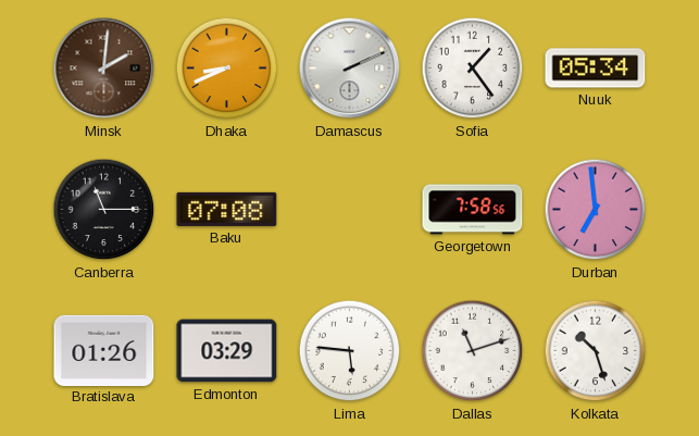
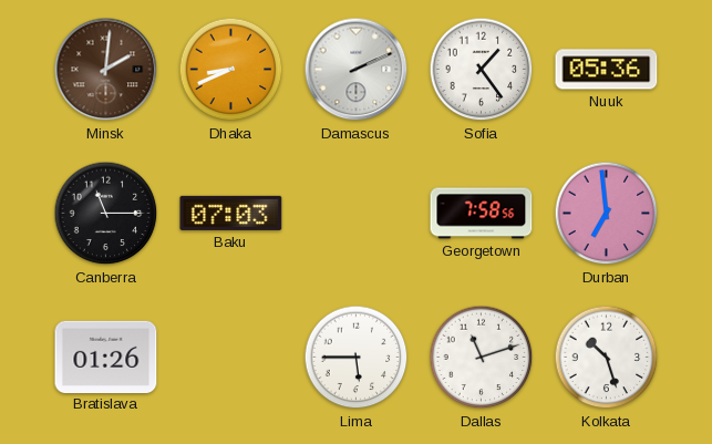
Nuuk: 05:34 -> 05:36
Baku: 07:08 -> 07:03
Edmonton: 03:29 -> none
Lima: 5:46 -> 5:45
